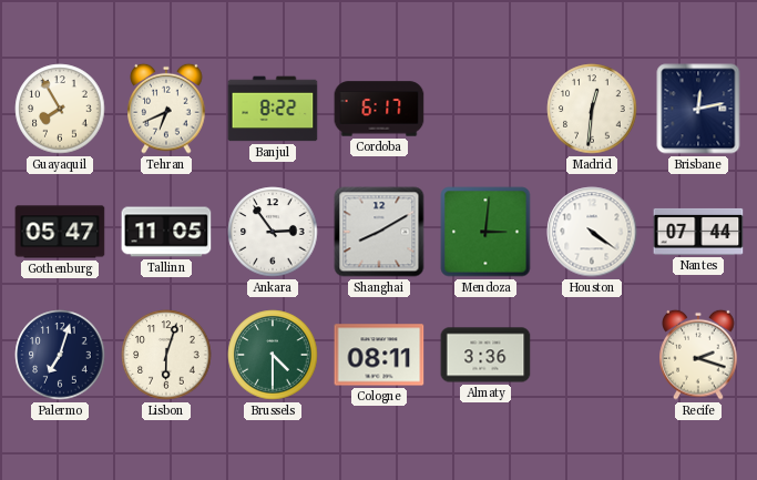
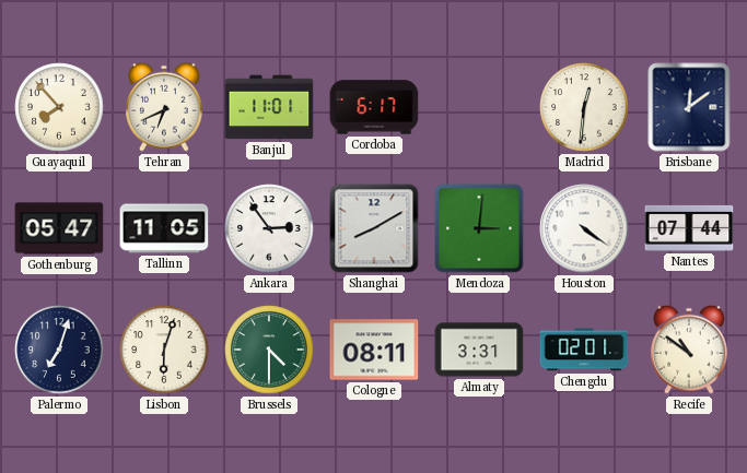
Guayaquil: 7:55 -> 7:53
Banjul: 8:22 -> 11:01
Brisbane: 12:13 -> 12:09
Almaty: 3:36 -> 3:31
Chengdu: none -> 02:01
Recife: 2:18 -> 10:51
